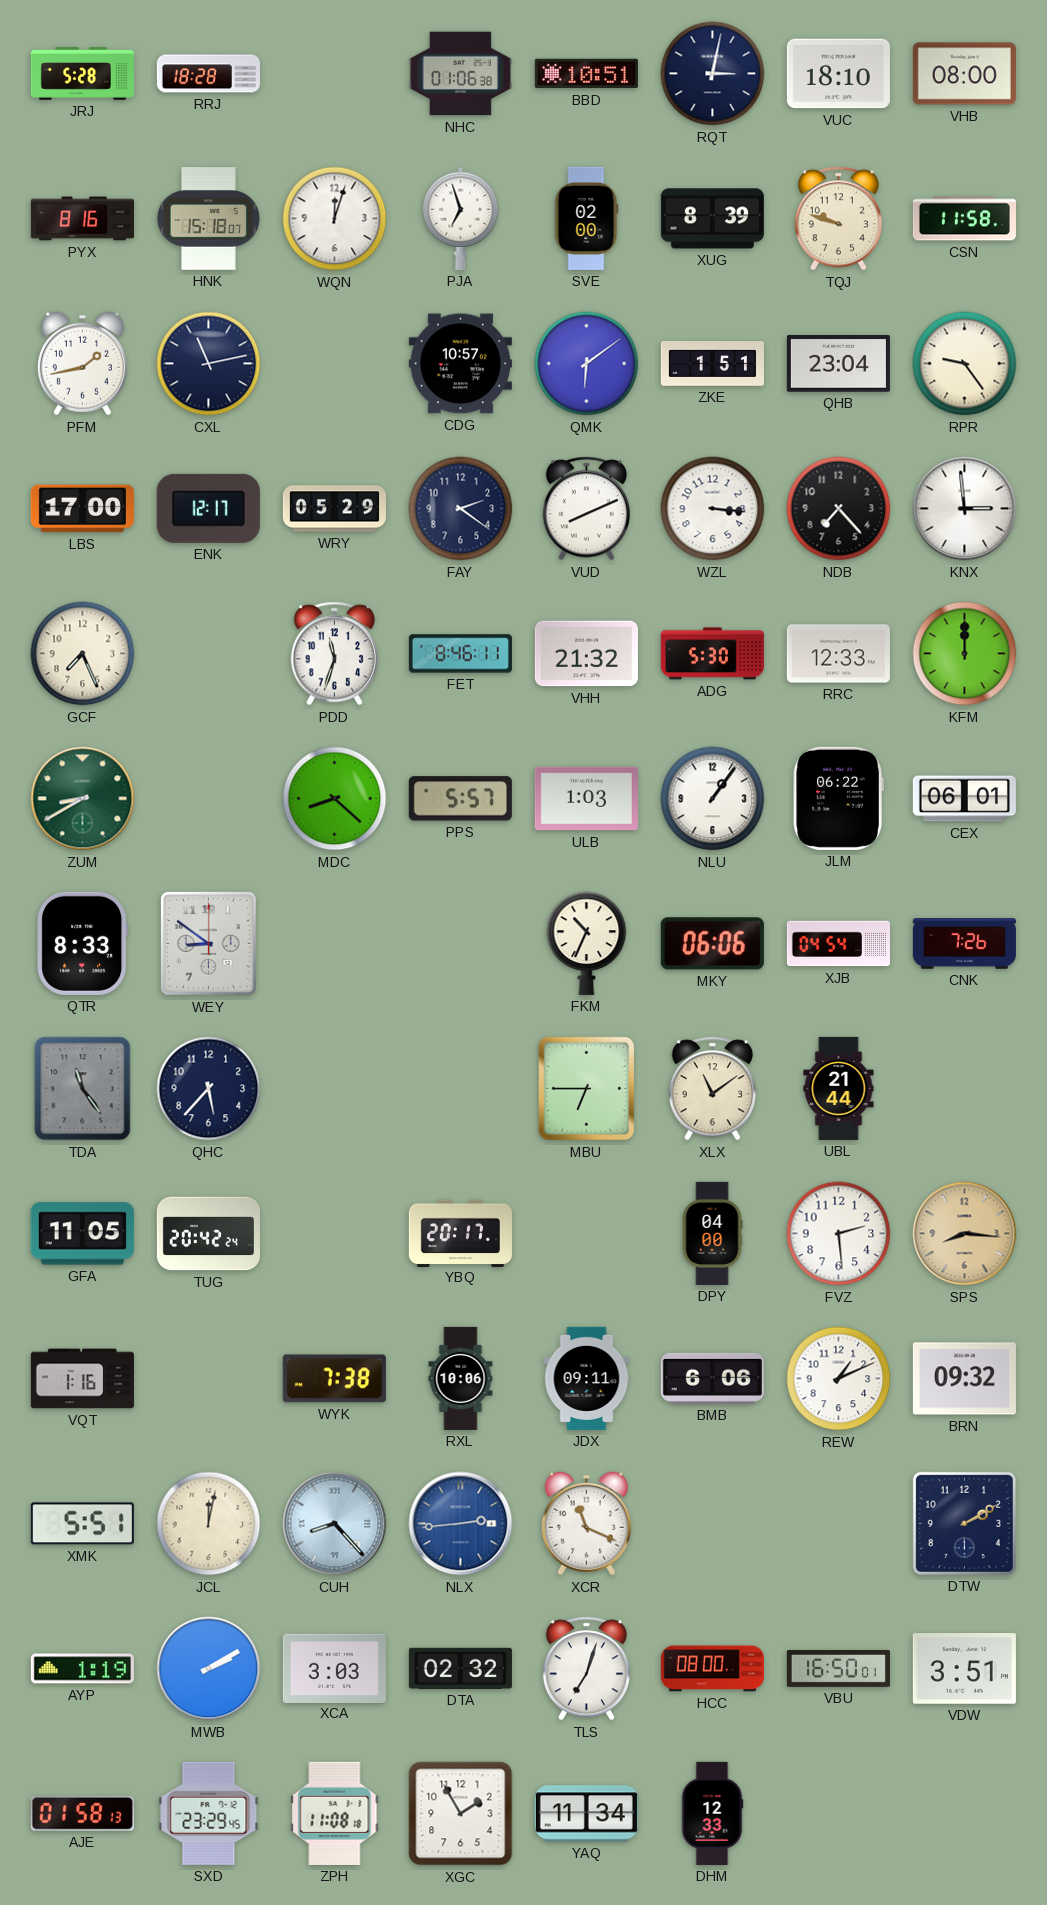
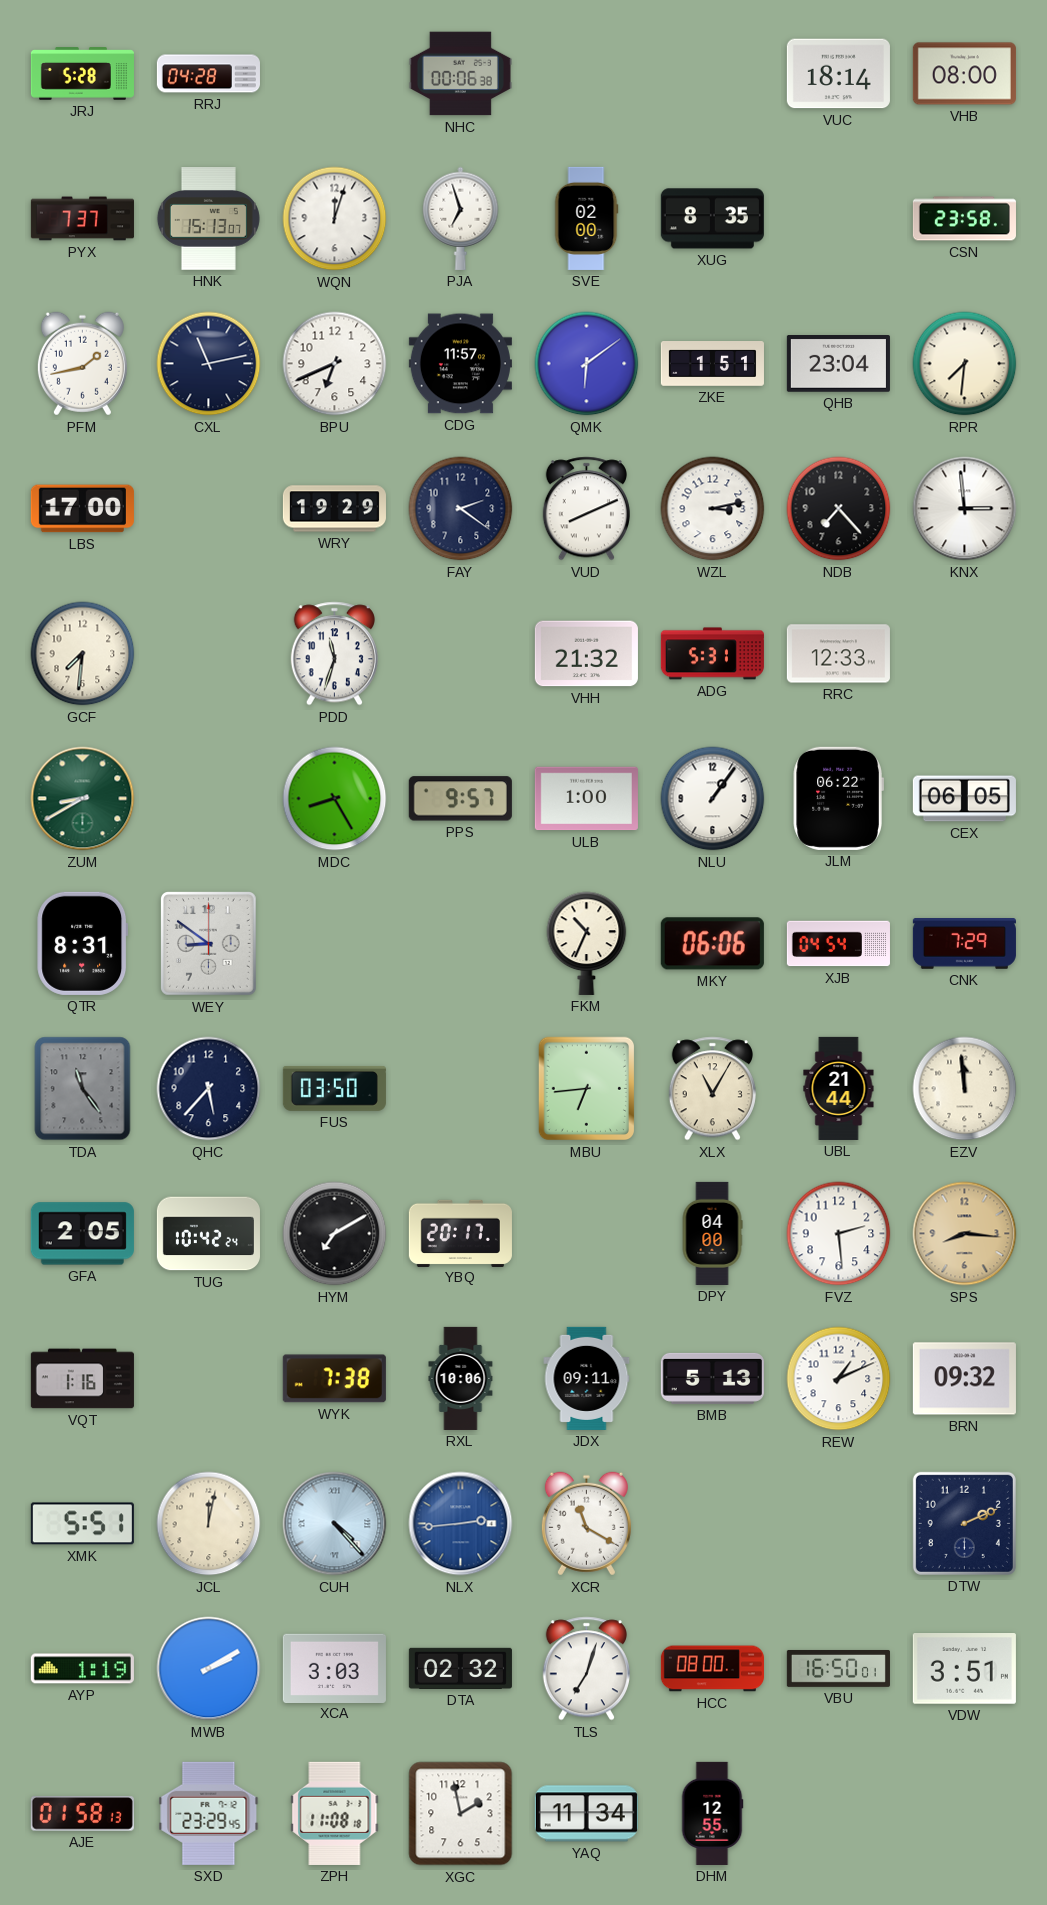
RRJ: 18:28 -> 04:28
NHC: 01:06 -> 00:06
BBD: 10:51 -> none
RQT: 3:02 -> none
VUC: 18:10 -> 18:14
PYX: 8:16 -> 7:37
HNK: 15:18 -> 15:13
XUG: 8:39 -> 8:35
TQJ: 9:48 -> none
CSN: 11:58 -> 23:58
BPU: none -> 6:41
CDG: 10:57 -> 11:57
RPR: 9:24 -> 7:31
ENK: 12:17 -> none
WRY: 05:29 -> 19:29
WZL: 3:16 -> 3:13
GCF: 7:26 -> 7:31
FET: 8:46 -> none
ADG: 5:30 -> 5:31
KFM: 12:00 -> none
MDC: 8:22 -> 8:25
PPS: 5:57 -> 9:57
ULB: 1:03 -> 1:00
CEX: 06:01 -> 06:05
QTR: 8:33 -> 8:31
CNK: 7:26 -> 7:29
FUS: none -> 03:50
MBU: 6:45 -> 6:44
XLX: 11:09 -> 11:05
EZV: none -> 11:59
GFA: 11:05 -> 2:05
TUG: 20:42 -> 10:42
HYM: none -> 7:10
BMB: 6:06 -> 5:13
CUH: 8:23 -> 4:23
XCR: 11:19 -> 11:20
DTW: 2:10 -> 2:11
XGC: 1:55 -> 1:58
DHM: 12:33 -> 12:55
